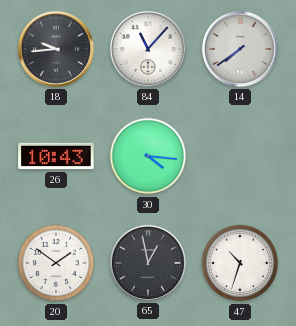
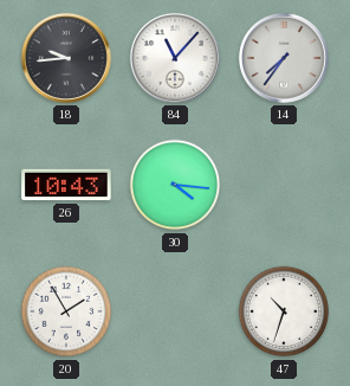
14: 7:39 -> 7:36
20: 1:51 -> 1:55
65: 12:58 -> none
